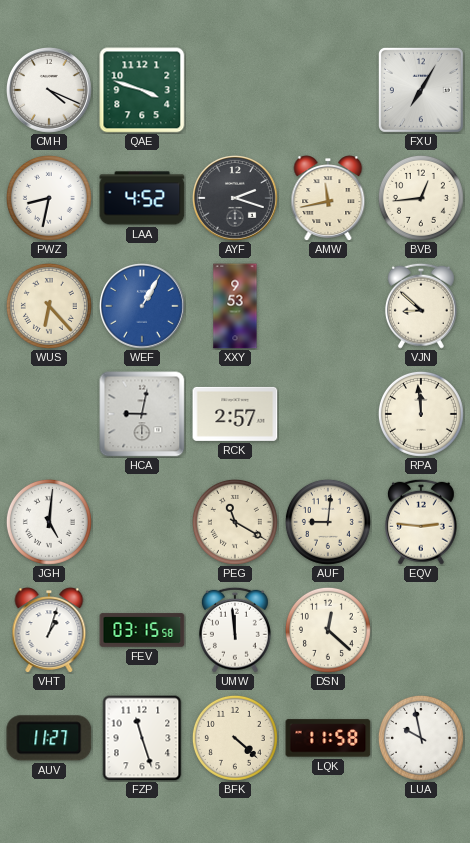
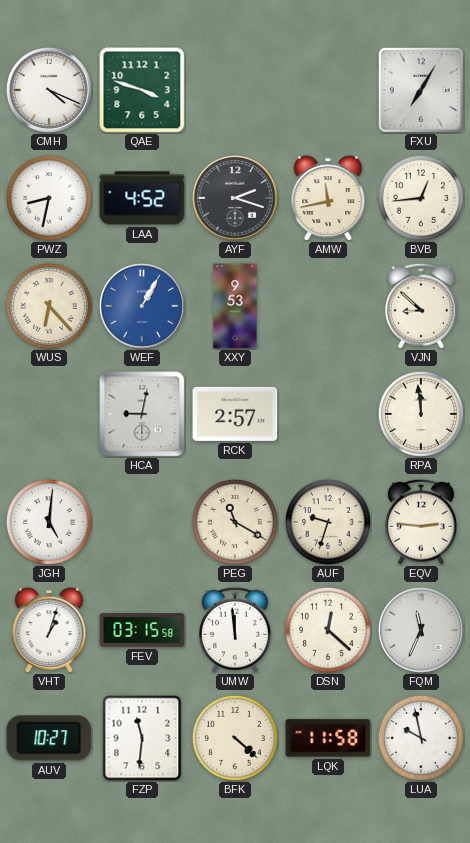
AUF: 9:01 -> 9:33
FQM: none -> 11:34
AUV: 11:27 -> 10:27
FZP: 11:27 -> 11:31
